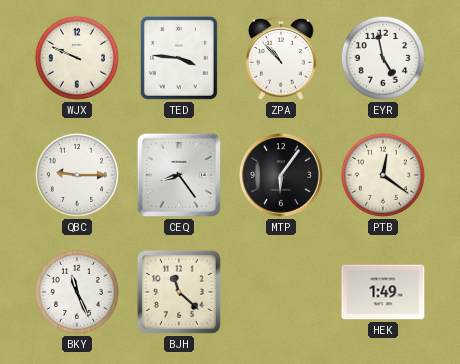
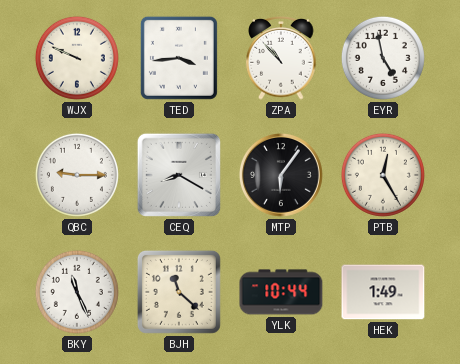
TED: 3:46 -> 3:44
CEQ: 8:24 -> 8:20
PTB: 12:21 -> 12:25
YLK: none -> 10:44
